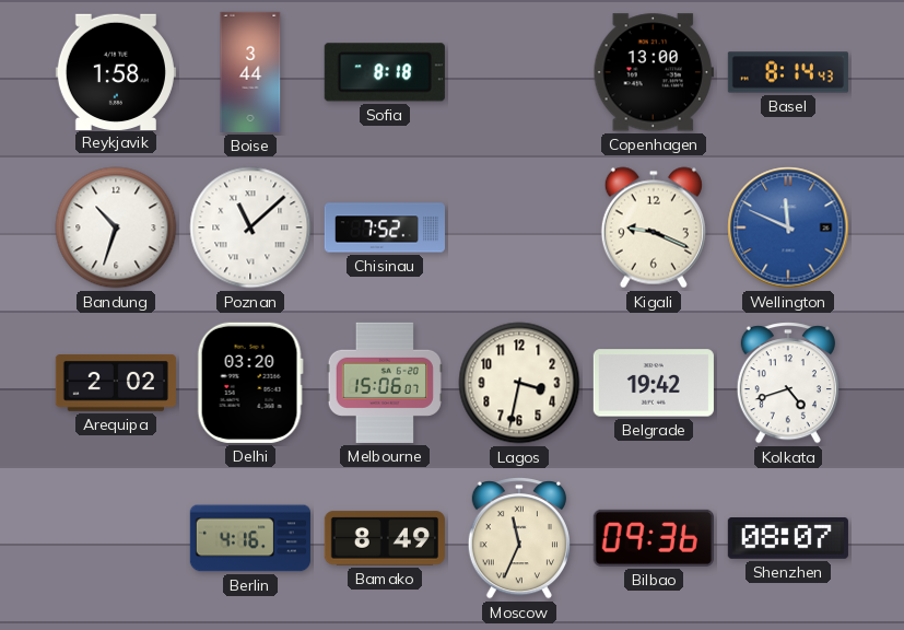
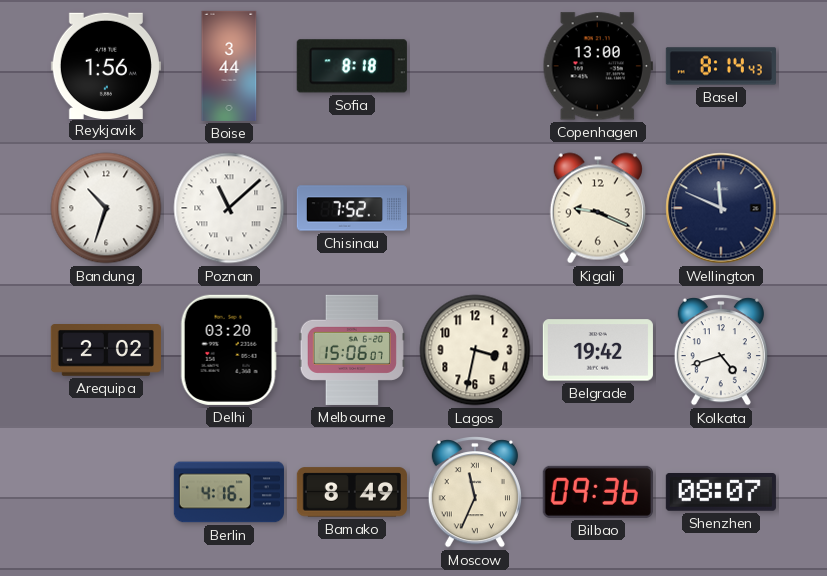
Reykjavik: 1:58 -> 1:56
Wellington dial: blue -> navy
